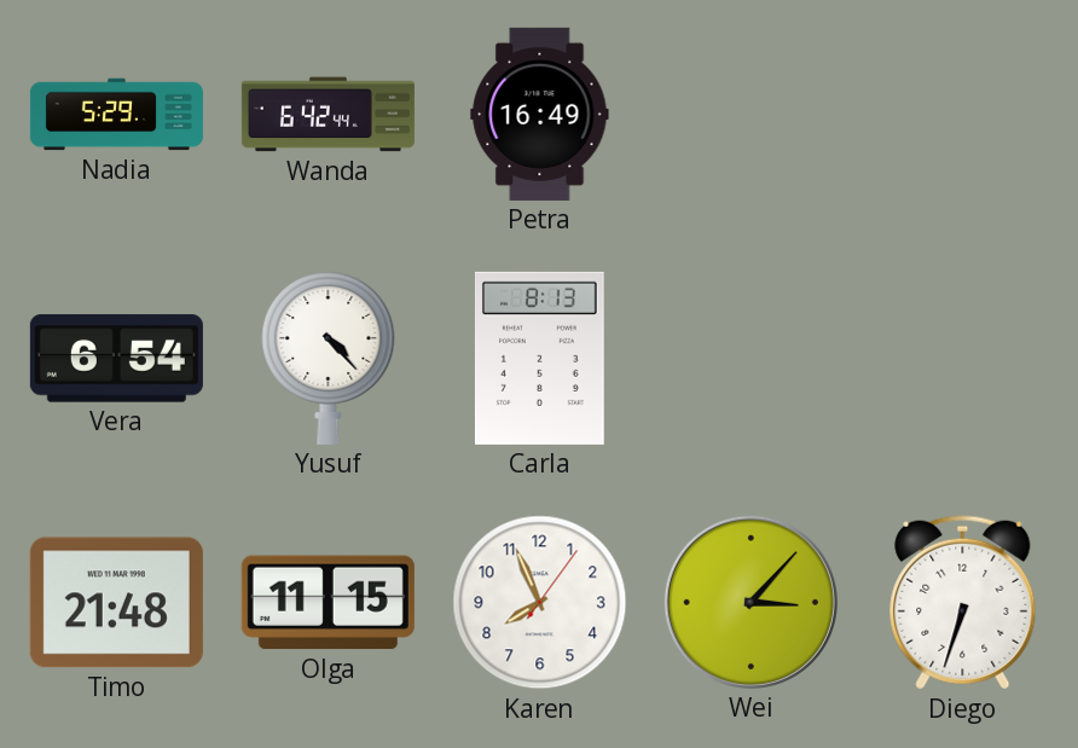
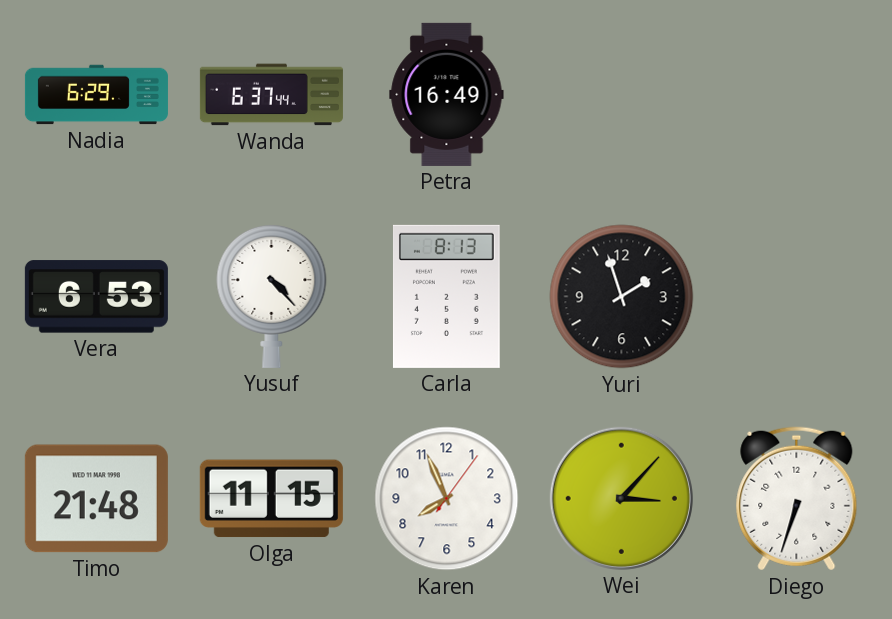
Nadia: 5:29 -> 6:29
Wanda: 6:42 -> 6:37
Vera: 6:54 -> 6:53
Yuri: none -> 1:57
